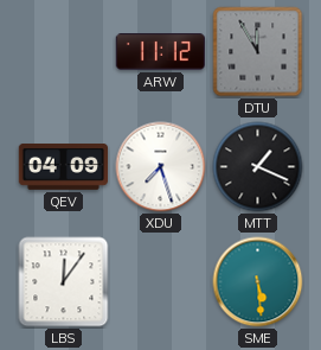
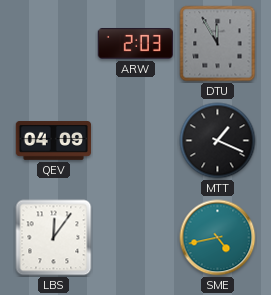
ARW: 11:12 -> 2:03
XDU: 7:27 -> none
SME: 5:29 -> 4:43
